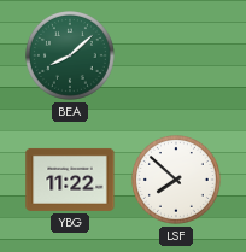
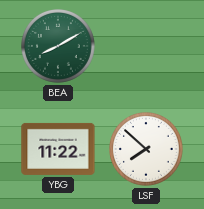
BEA: 8:08 -> 8:10
